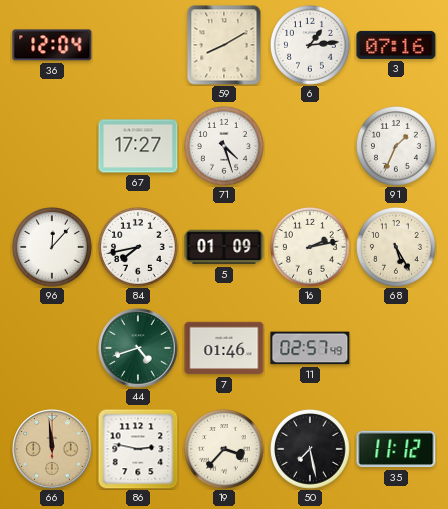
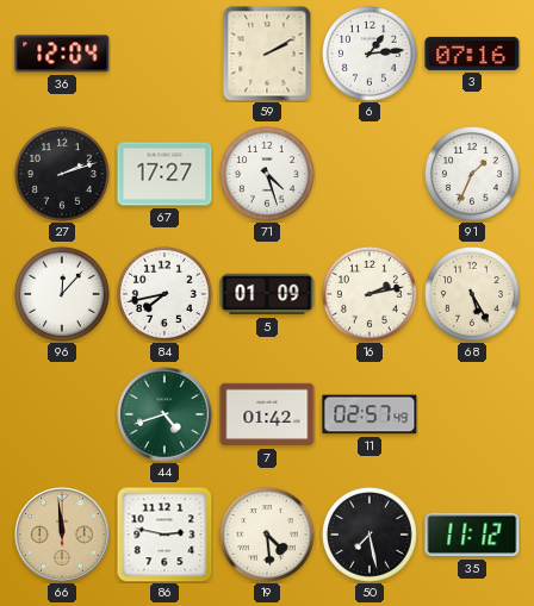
59: 8:10 -> 2:10
27: none -> 2:12
7: 01:46 -> 01:42
19: 3:37 -> 4:29
